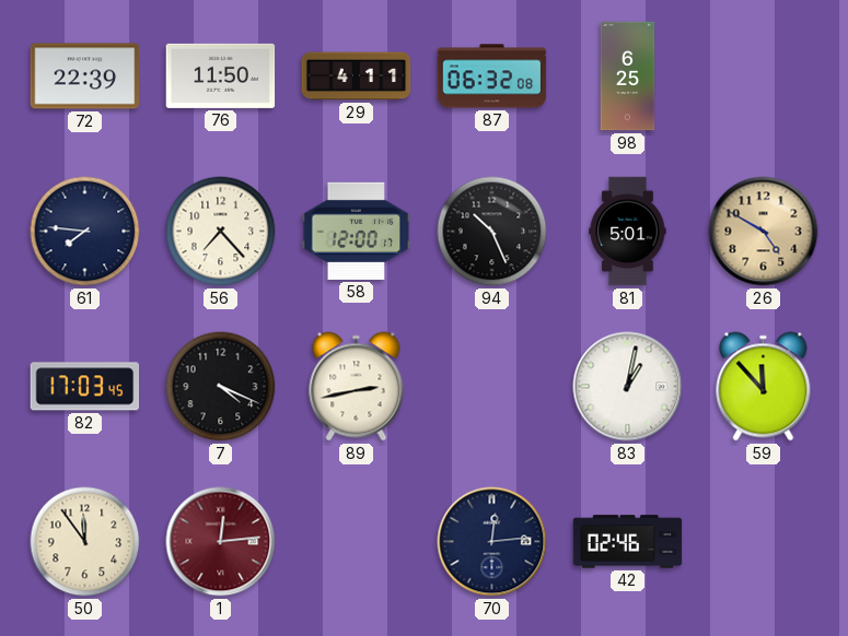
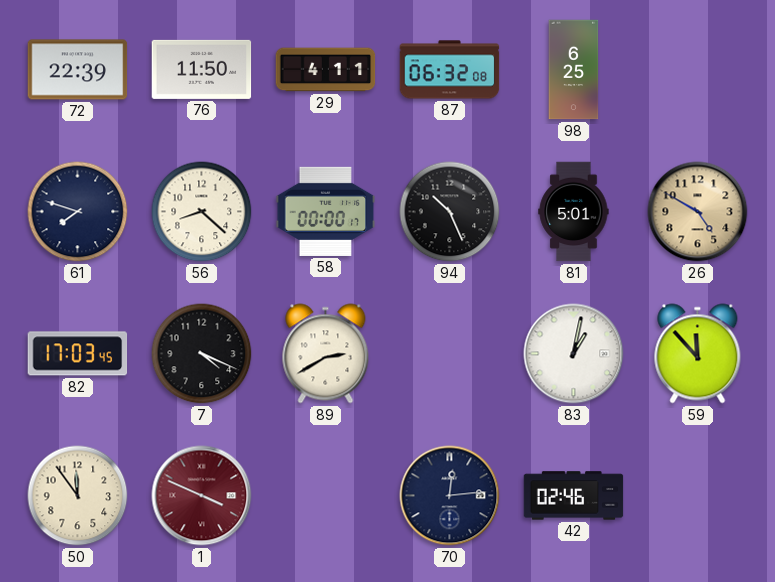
61: 7:46 -> 7:48
56: 7:23 -> 8:22
58: 12:00 -> 00:00
89: 2:43 -> 2:40
1: 12:14 -> 3:49
